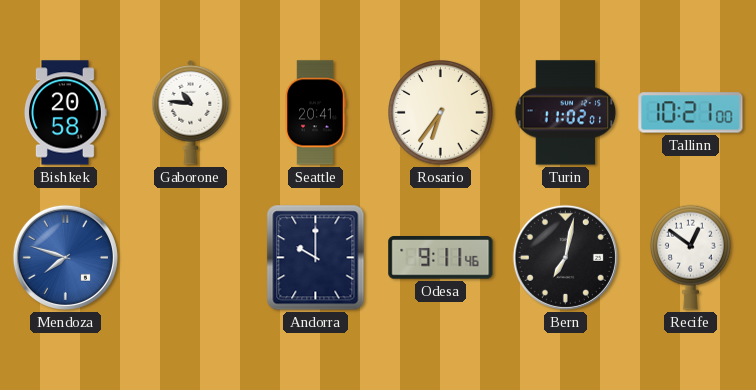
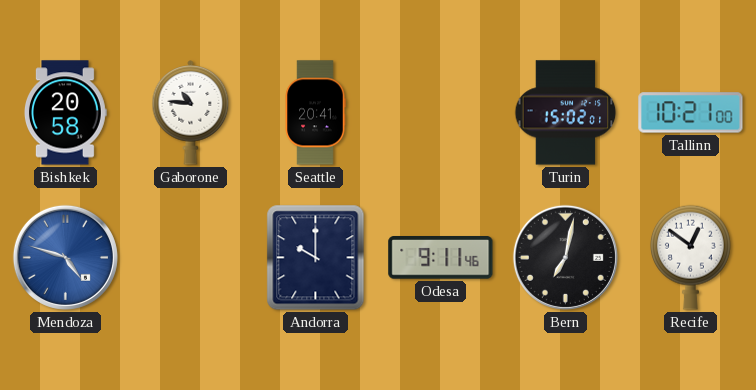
Rosario: 6:36 -> none
Turin: 11:02 -> 15:02
Mendoza: 7:48 -> 4:48
